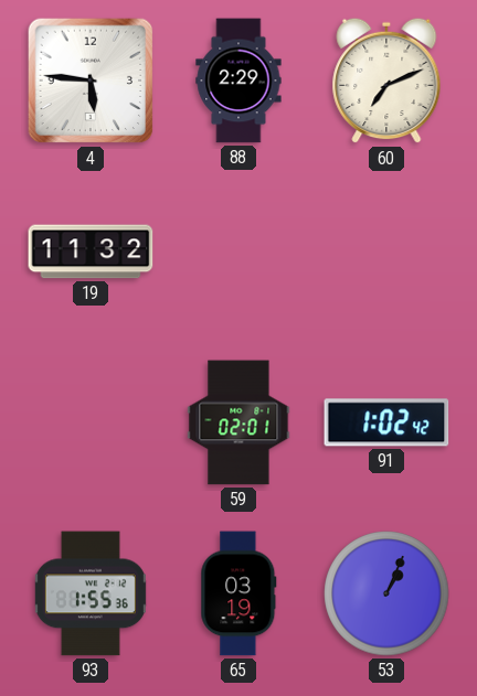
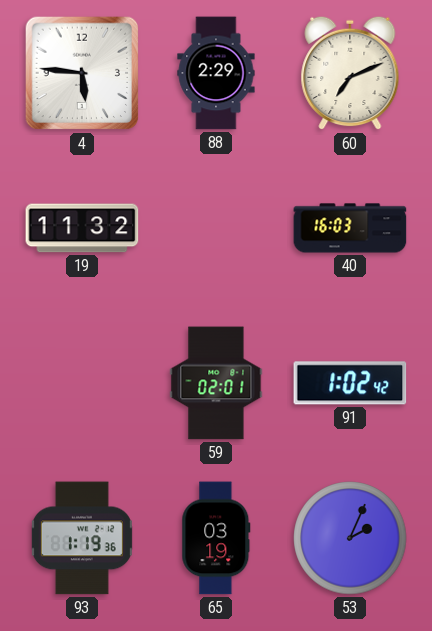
40: none -> 16:03
93: 1:55 -> 1:19
53: 1:04 -> 2:04
